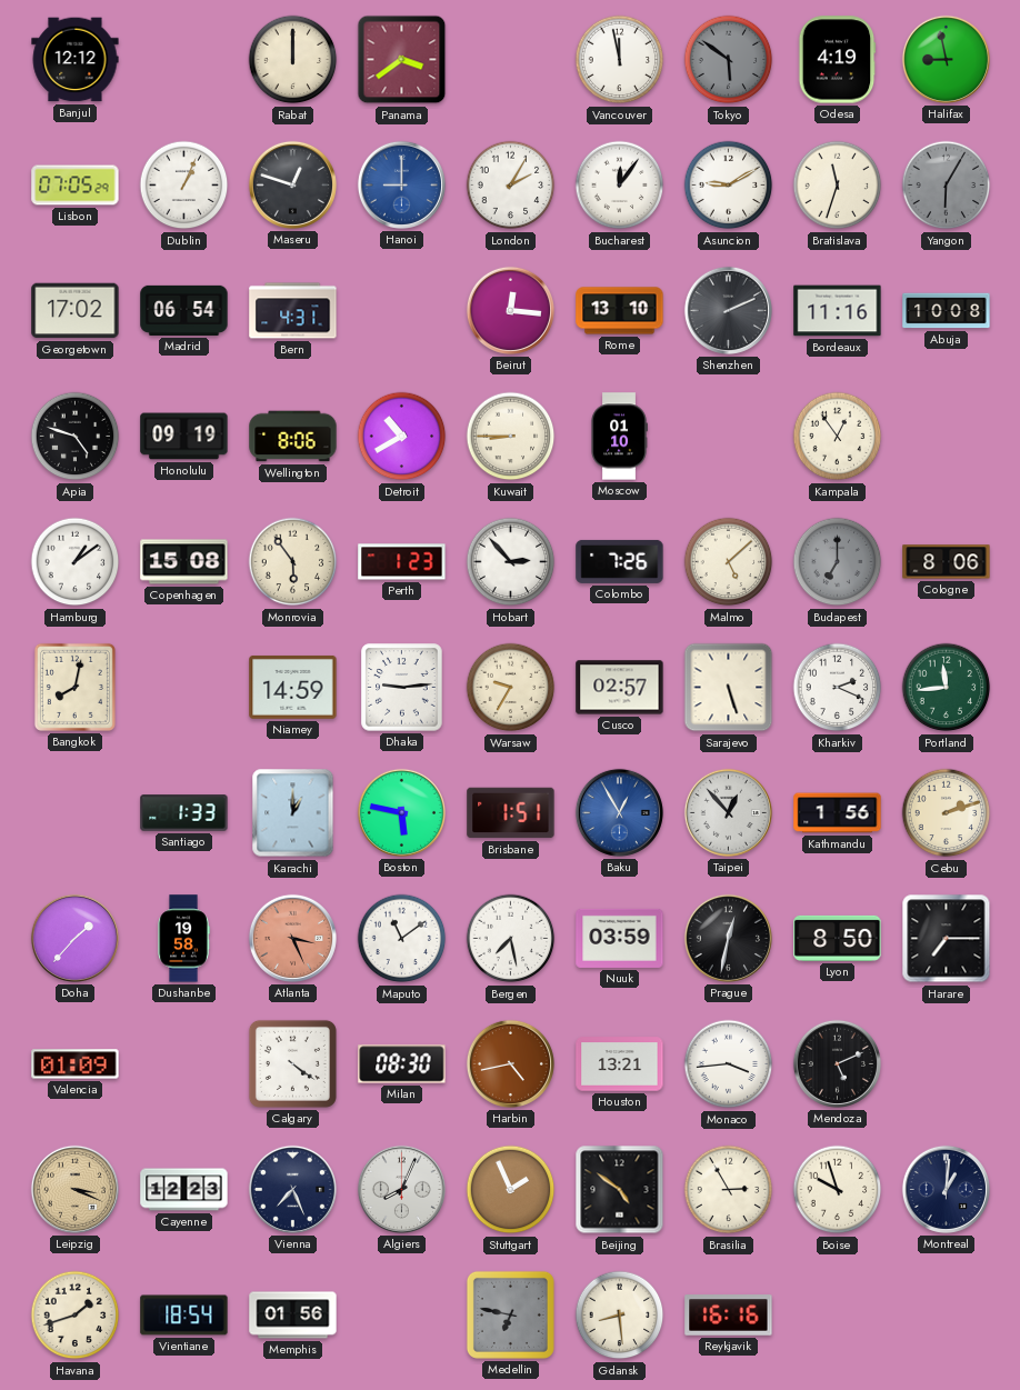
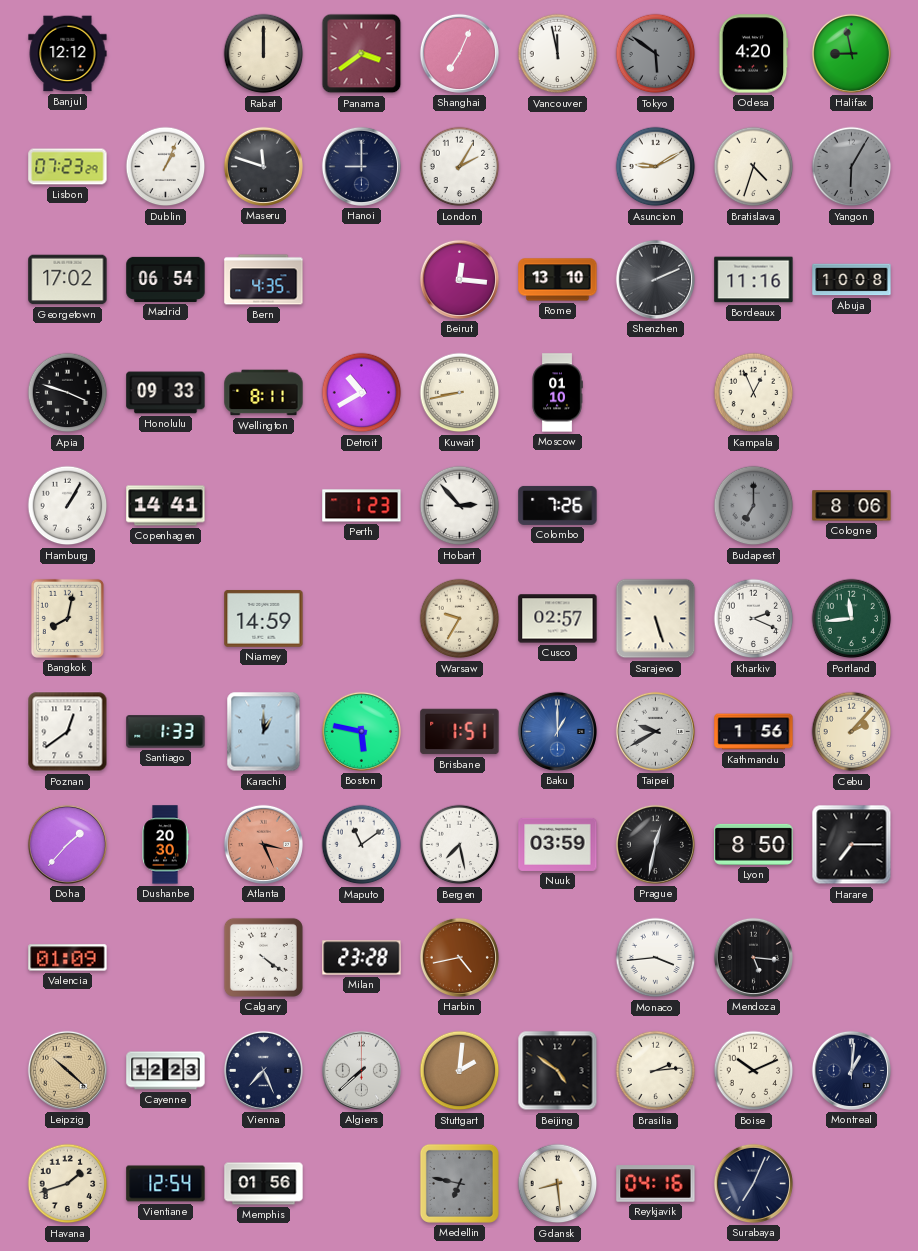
Shanghai: none -> 7:04
Odesa: 4:19 -> 4:20
Lisbon: 07:05 -> 07:23
Maseru: 12:48 -> 11:48
Hanoi dial: blue -> navy
Bucharest: 12:06 -> none
Bratislava: 11:33 -> 4:33
Bern: 4:31 -> 4:35
Apia: 4:48 -> 3:48
Honolulu: 09:19 -> 09:33
Wellington: 8:06 -> 8:11
Kuwait: 8:45 -> 8:43
Kampala: 12:54 -> 12:56
Hamburg: 1:09 -> 1:05
Copenhagen: 15:08 -> 14:41
Monrovia: 5:54 -> none
Malmo: 5:08 -> none
Dhaka: 9:14 -> none
Poznan: none -> 12:39
Baku: 12:55 -> 1:00
Taipei: 12:53 -> 9:40
Cebu: 2:12 -> 2:07
Dushanbe: 19:58 -> 20:30
Milan: 08:30 -> 23:28
Houston: 13:21 -> none
Mendoza: 5:11 -> 5:16
Leipzig: 3:19 -> 10:22
Algiers: 8:04 -> 7:38
Stuttgart: 1:56 -> 2:01
Brasilia: 2:55 -> 2:14
Boise: 9:57 -> 10:11
Vientiane: 18:54 -> 12:54
Reykjavik: 16:16 -> 04:16
Surabaya: none -> 7:04
